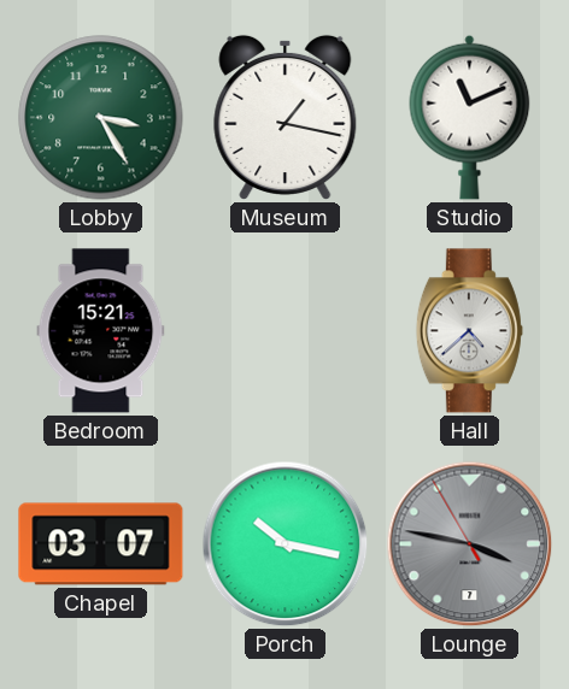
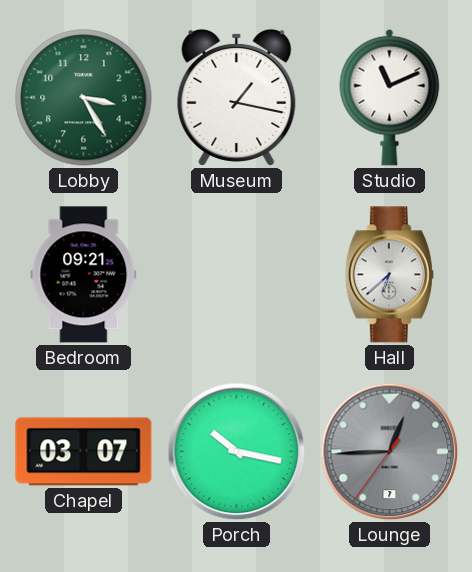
Bedroom: 15:21 -> 09:21
Hall: 4:38 -> 6:38
Lounge: 3:46 -> 12:44
